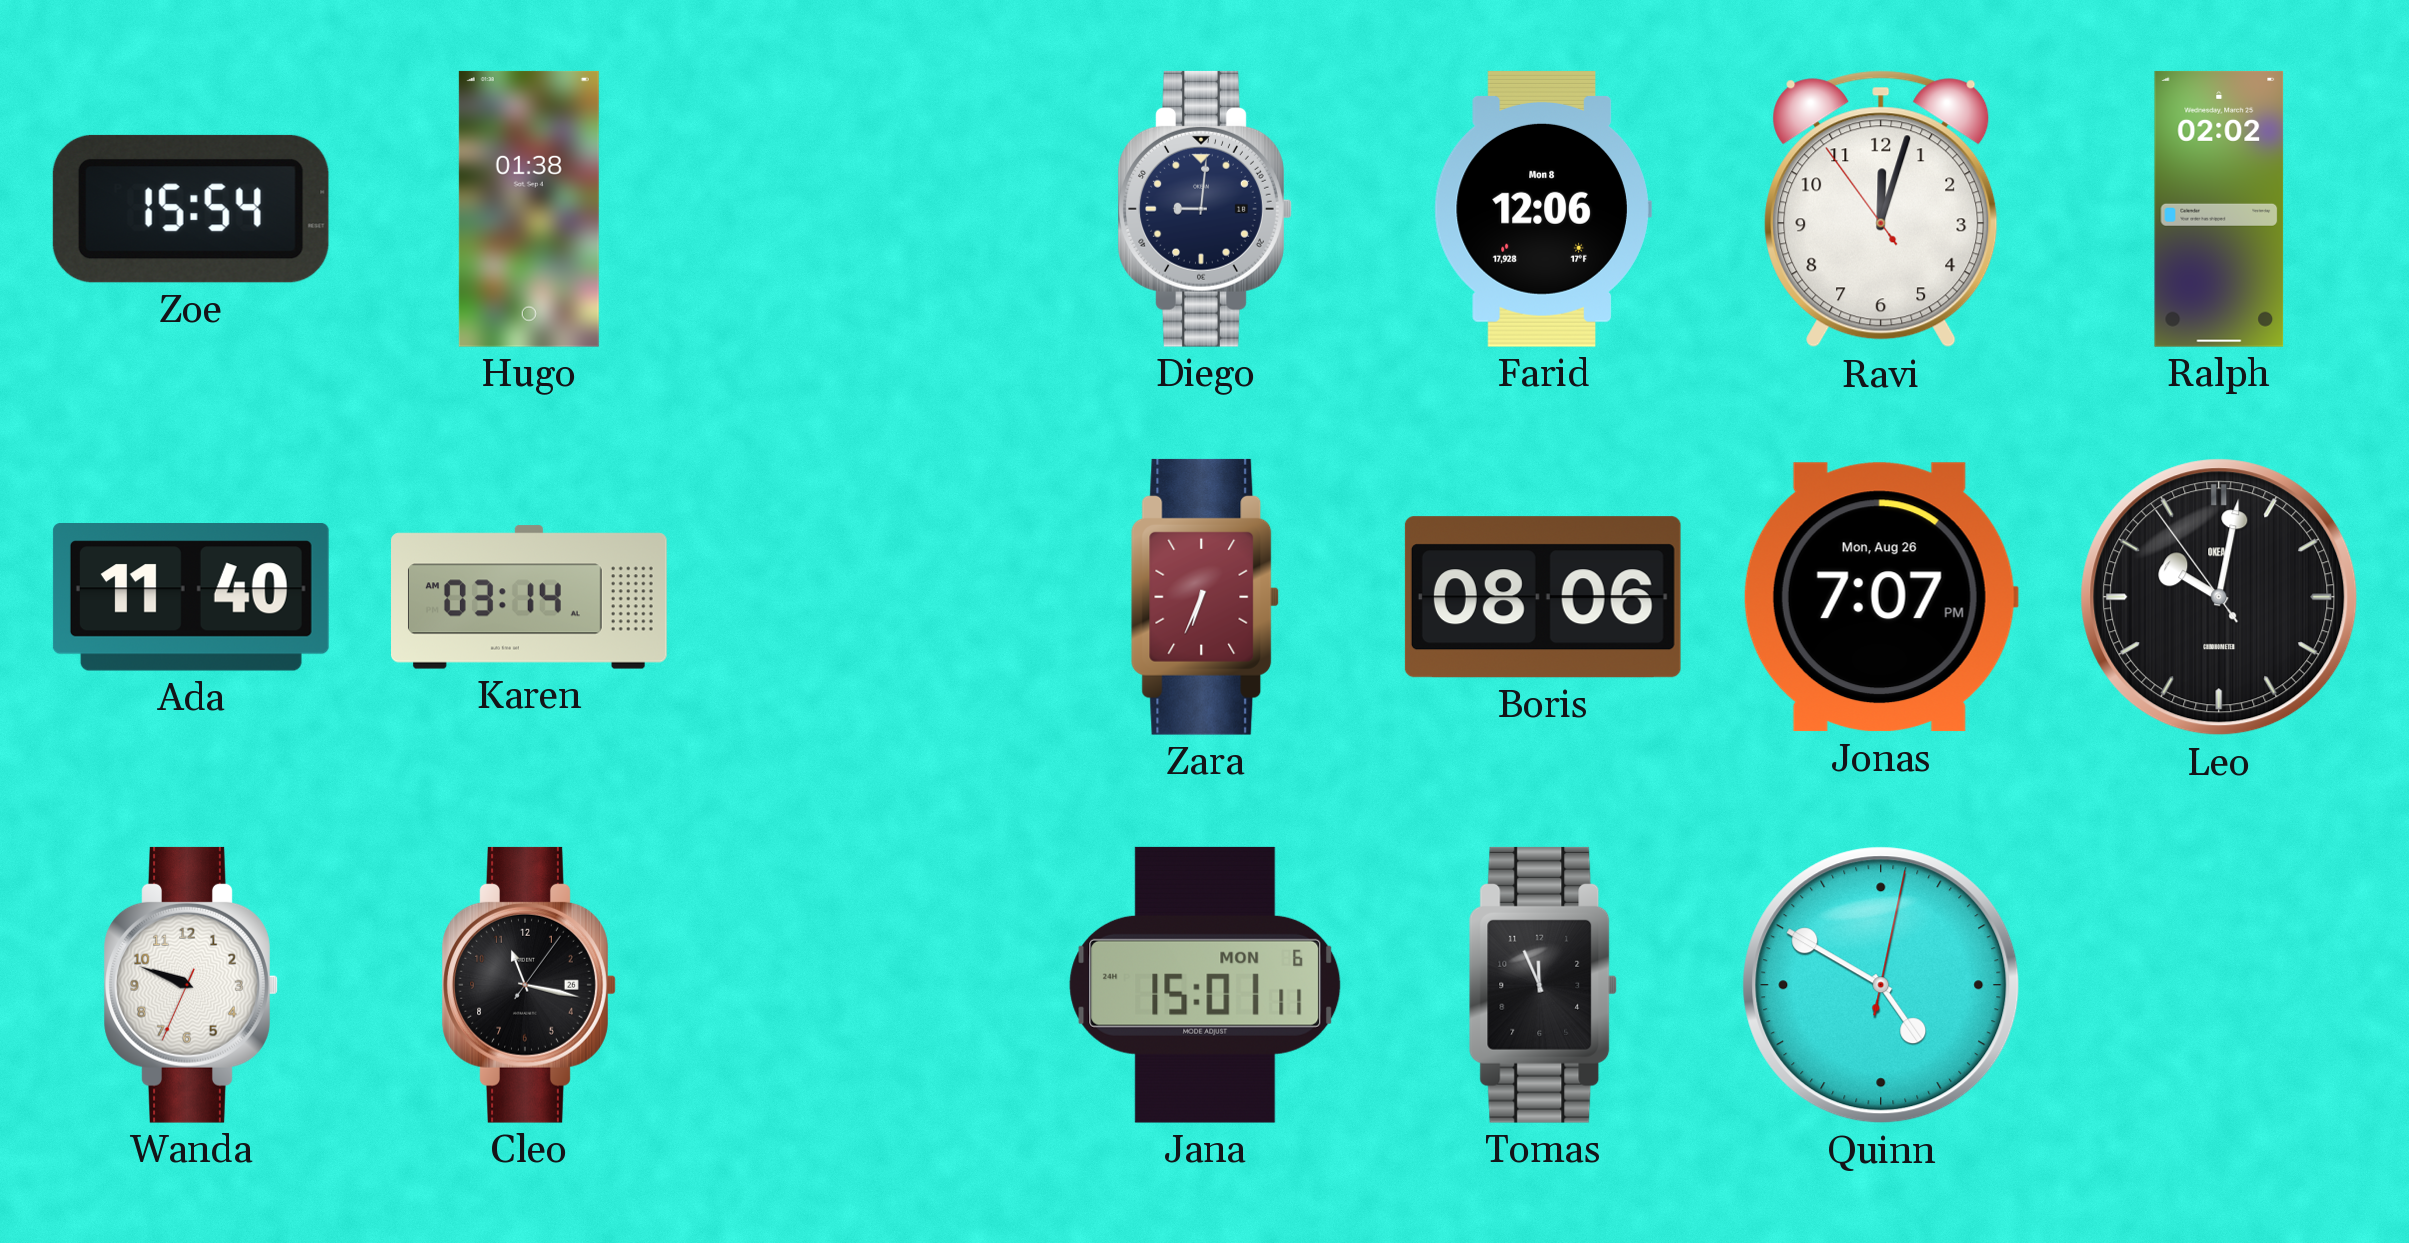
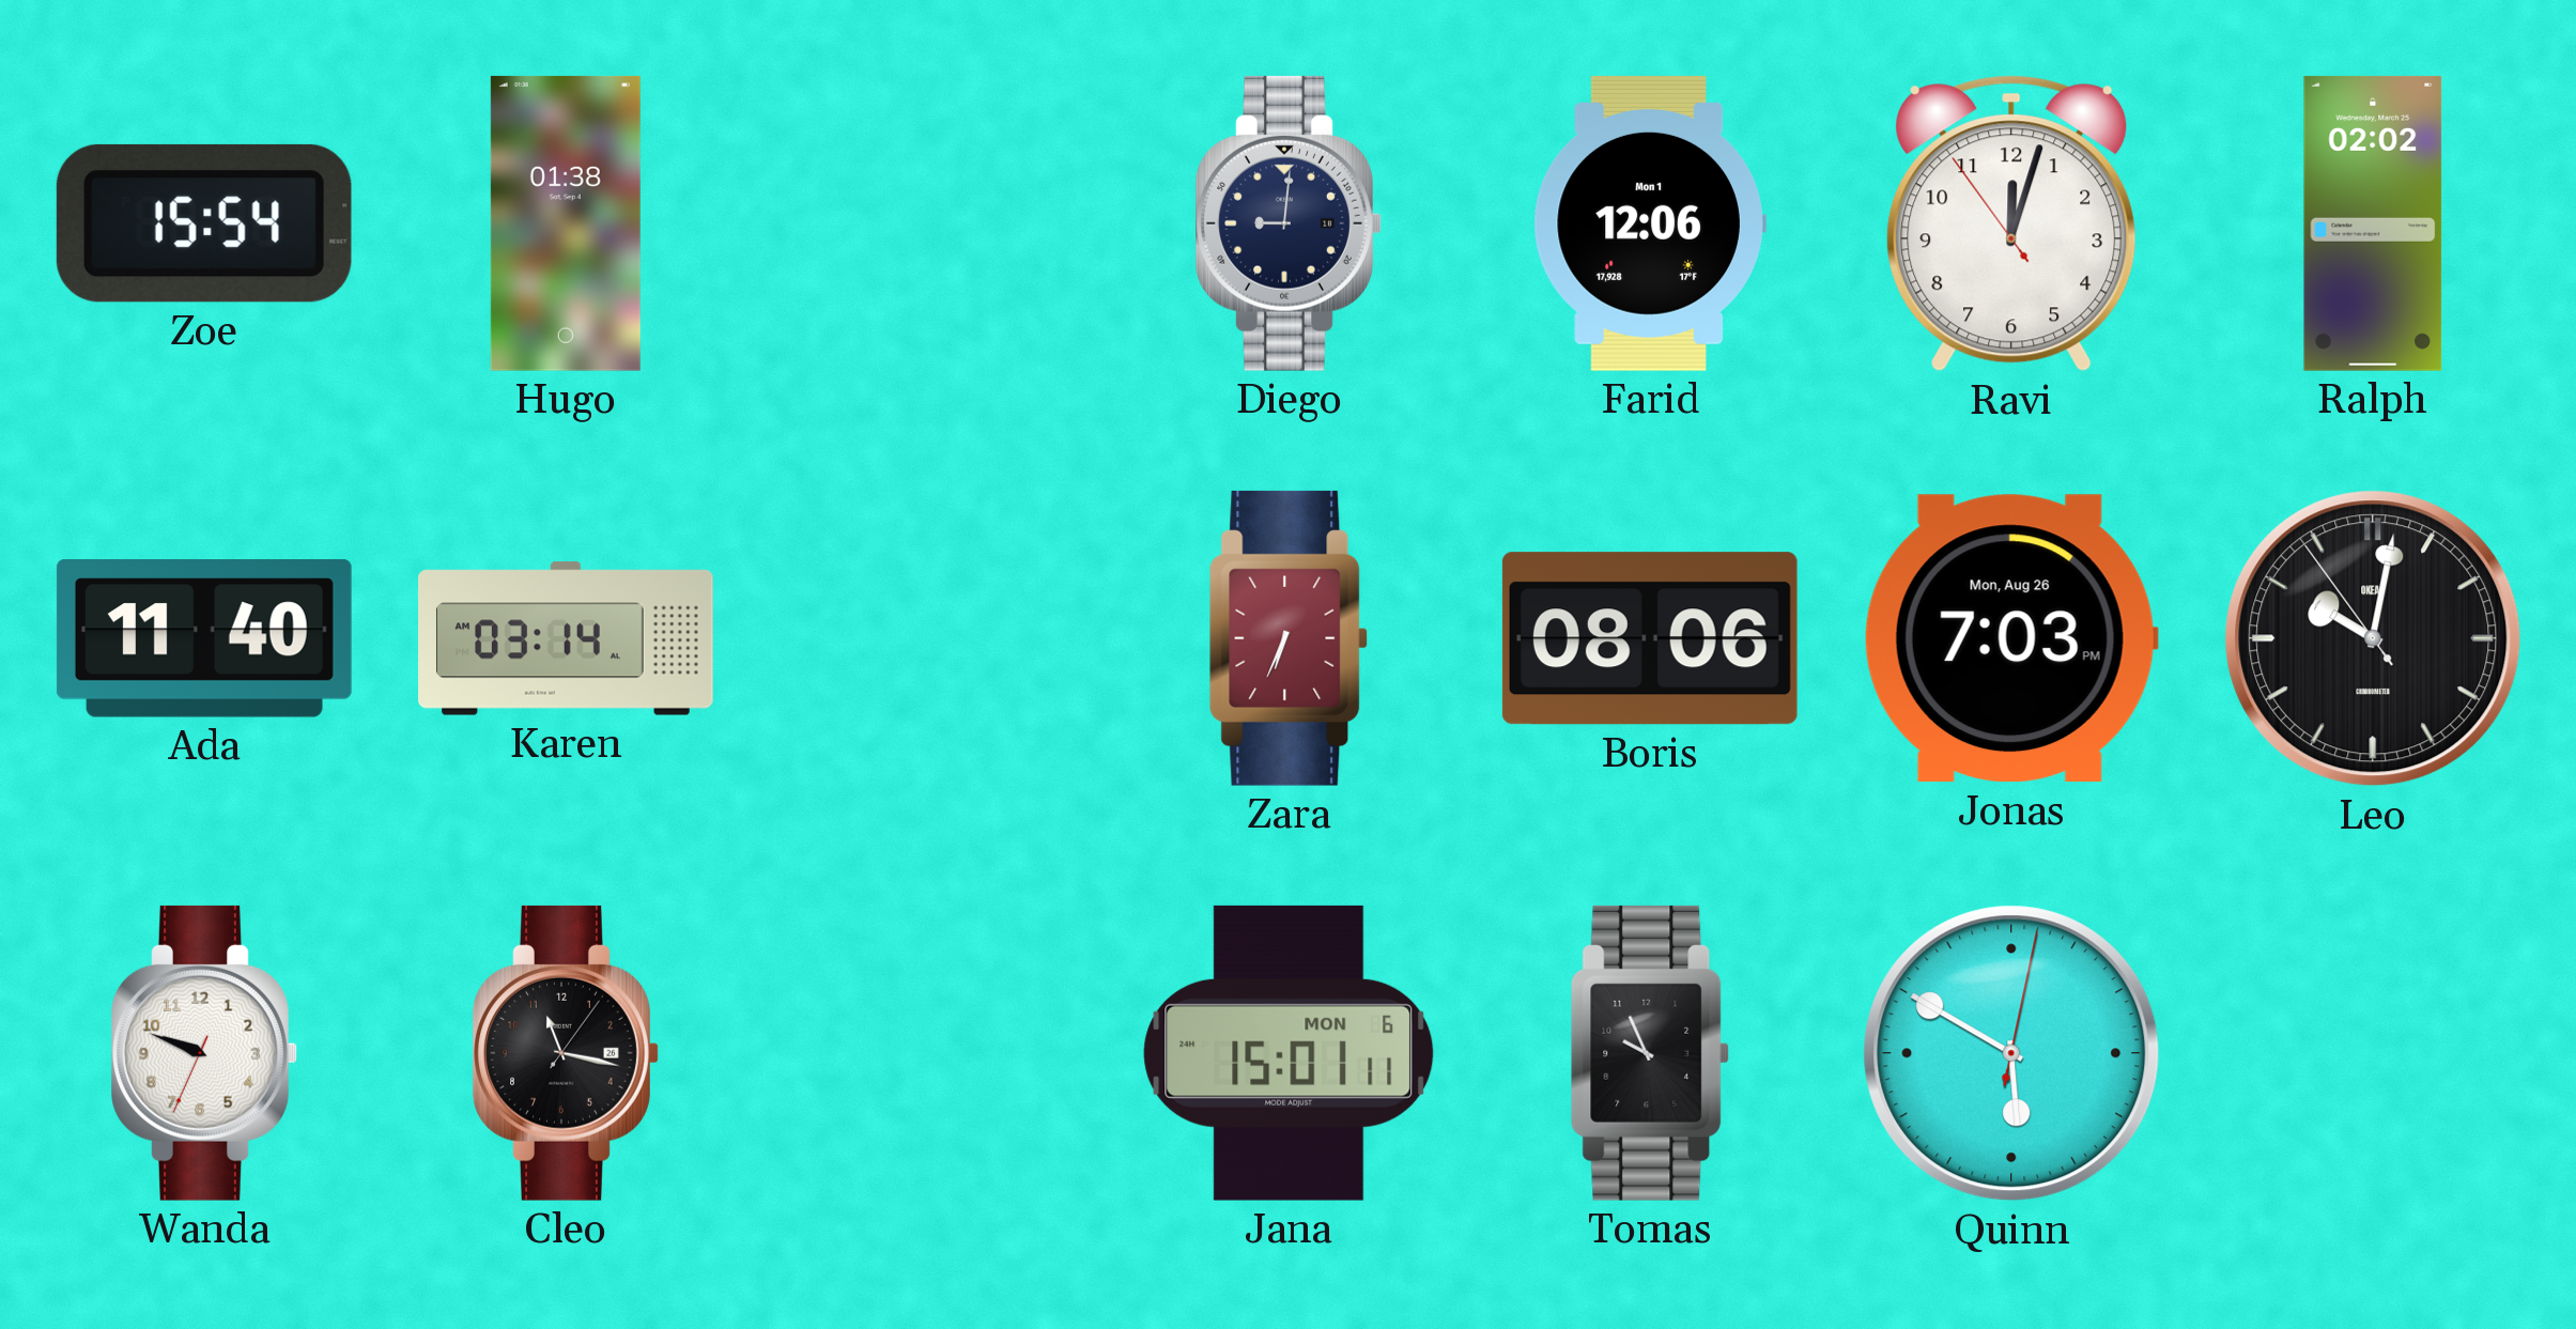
Farid date: Mon 8 -> Mon 1
Jonas: 7:07 -> 7:03
Tomas: 11:56 -> 9:56
Quinn: 4:50 -> 5:50
